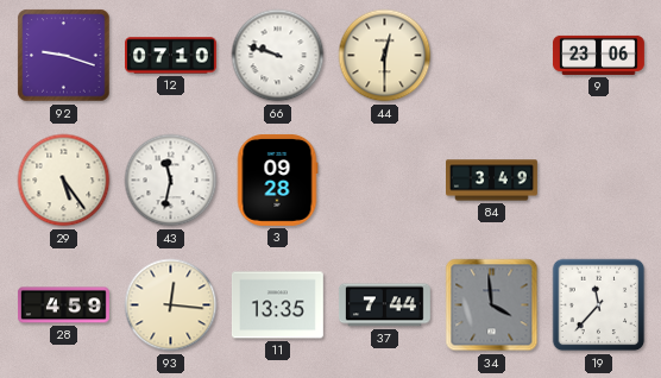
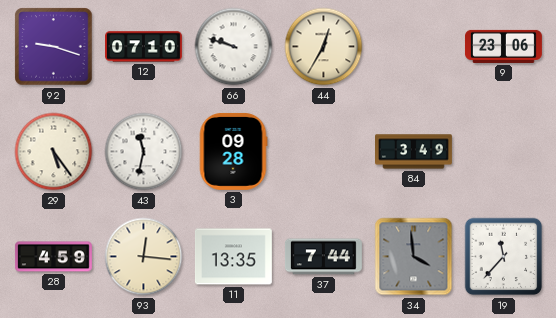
44: 12:30 -> 12:35
